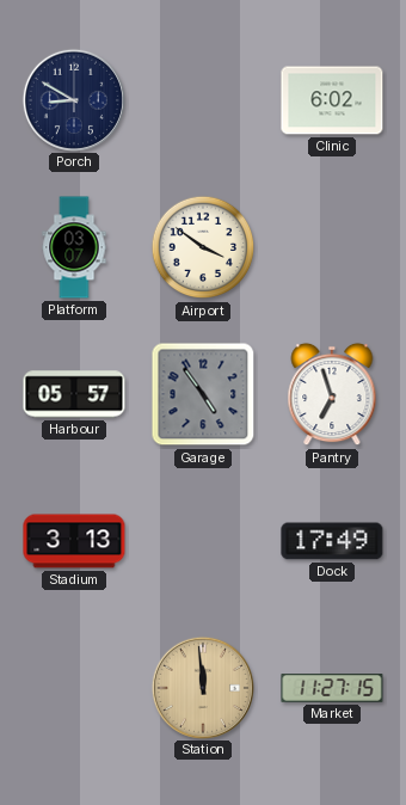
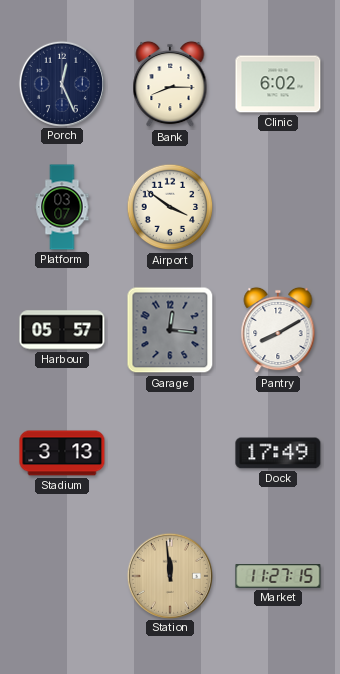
Porch: 8:50 -> 12:26
Bank: none -> 8:15
Garage: 4:54 -> 12:16
Pantry: 6:57 -> 8:10
